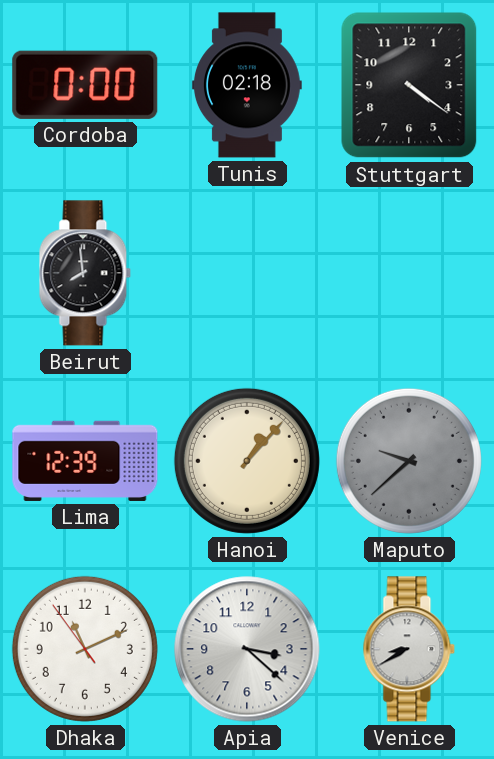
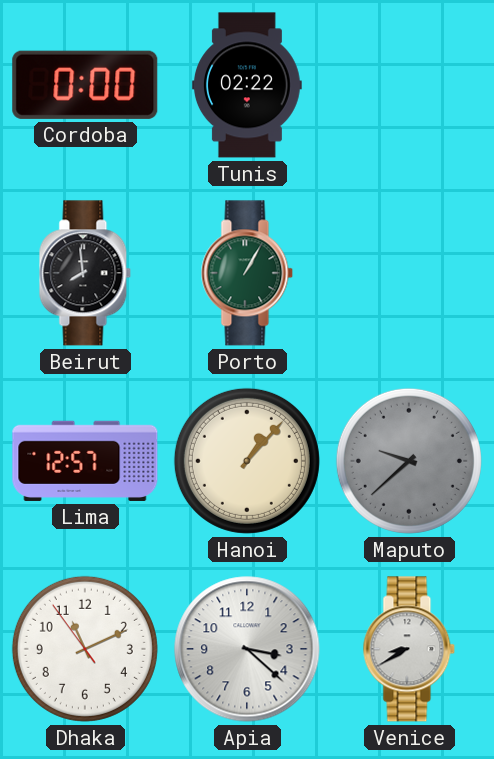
Tunis: 02:18 -> 02:22
Stuttgart: 4:21 -> none
Porto: none -> 1:05
Lima: 12:39 -> 12:57
